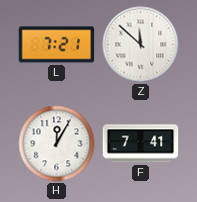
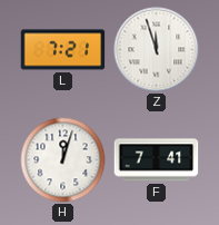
Z: 11:52 -> 11:57
H: 12:05 -> 12:03
